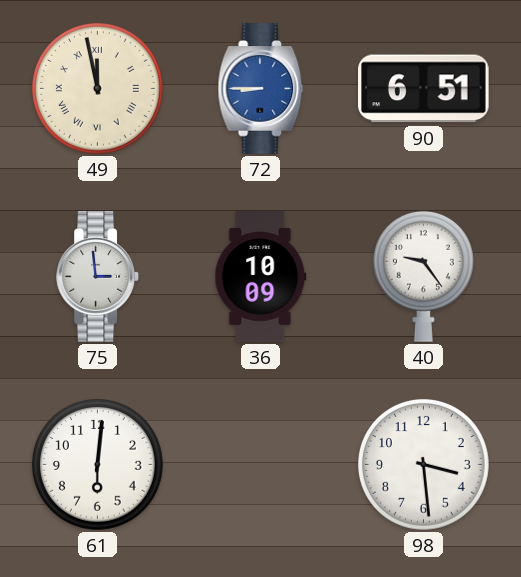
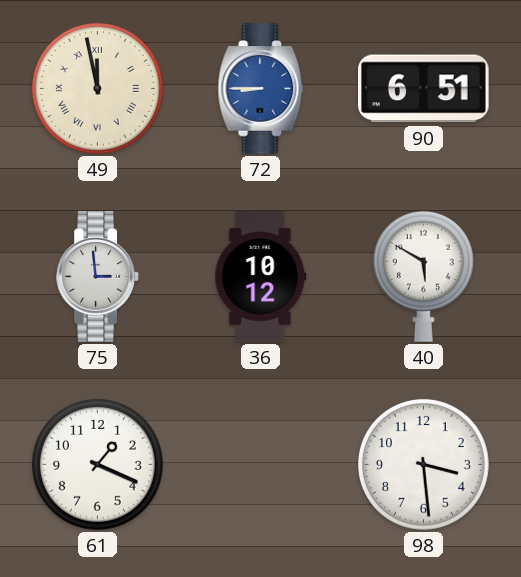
36: 10:09 -> 10:12
40: 9:24 -> 5:50
61: 6:01 -> 1:19
